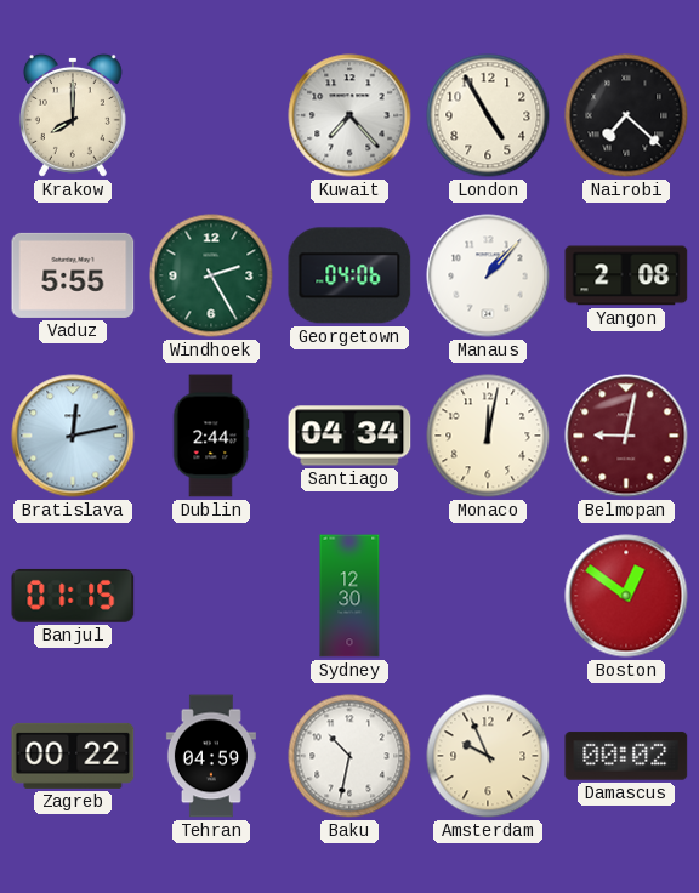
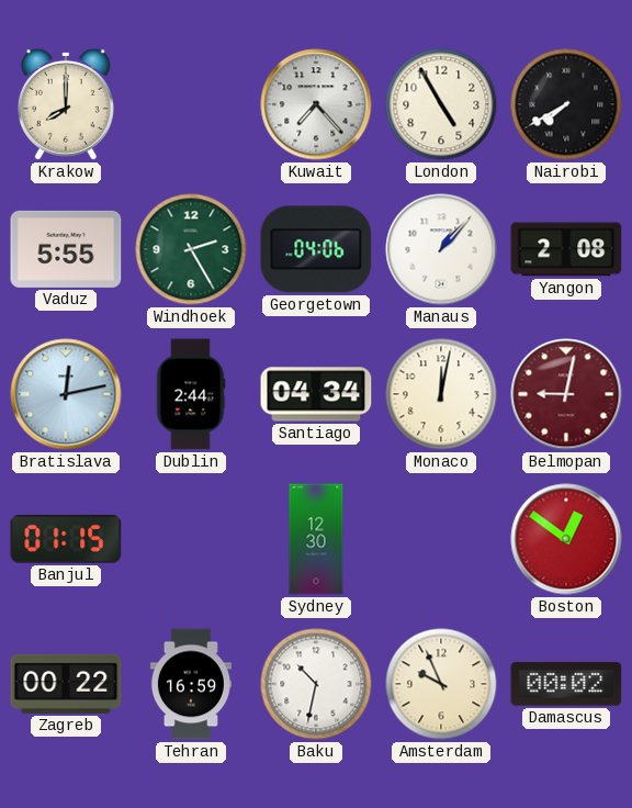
Nairobi: 7:22 -> 7:40
Tehran: 04:59 -> 16:59
